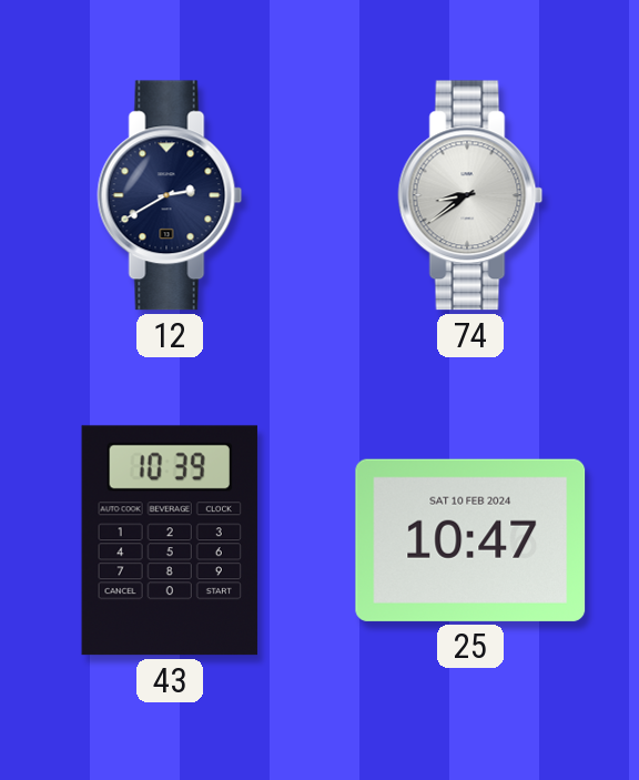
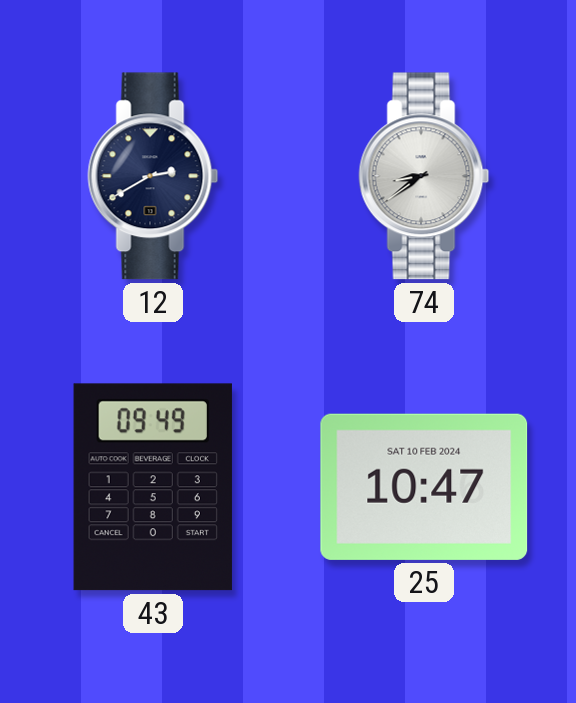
43: 10:39 -> 09:49
